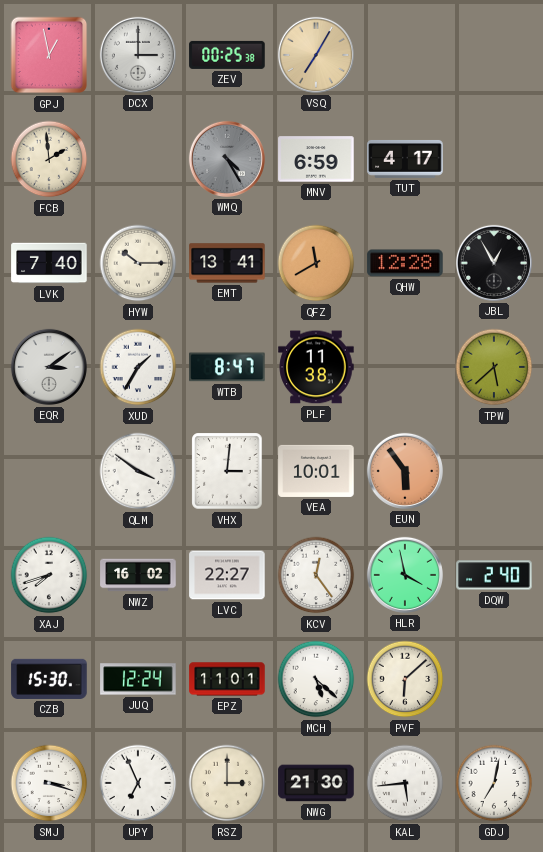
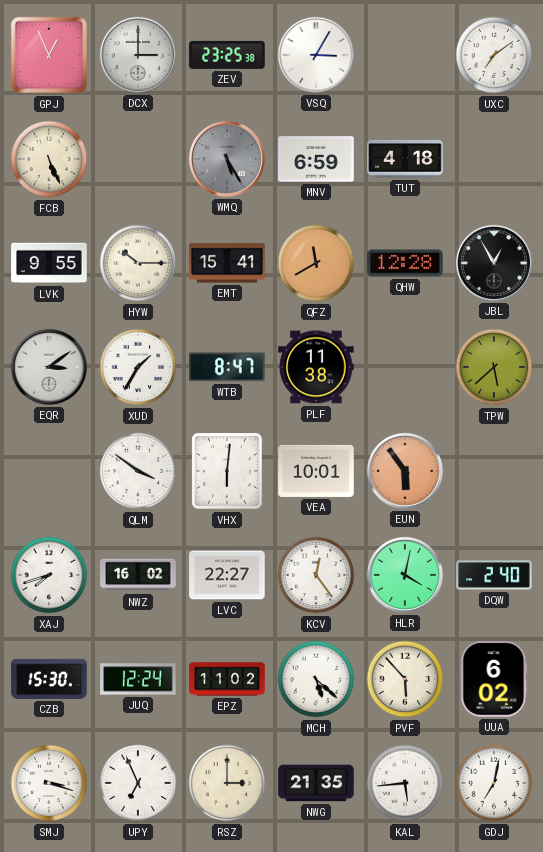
GPJ: 12:58 -> 12:56
ZEV: 00:25 -> 23:25
VSQ: 7:05 -> 3:05
VSQ dial: champagne -> white
UXC: none -> 7:09
FCB: 1:59 -> 5:26
WMQ: 4:25 -> 5:25
TUT: 4:17 -> 4:18
LVK: 7:40 -> 9:55
EMT: 13:41 -> 15:41
VHX: 3:01 -> 6:01
HLR: 3:58 -> 4:02
EPZ: 11:01 -> 11:02
PVF: 6:08 -> 5:53
UUA: none -> 6:02
NWG: 21:30 -> 21:35
